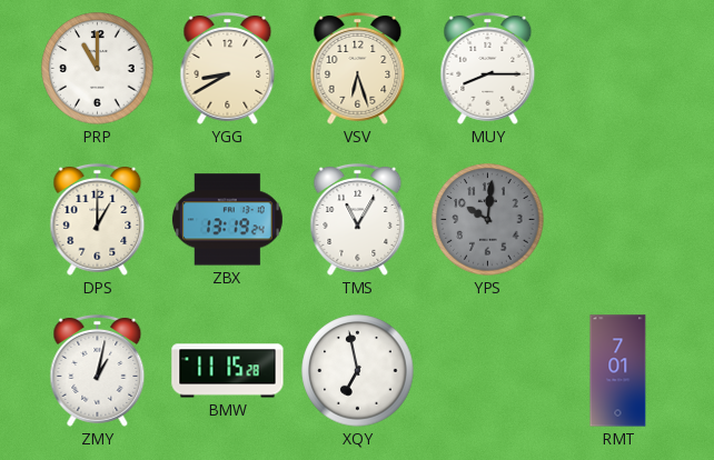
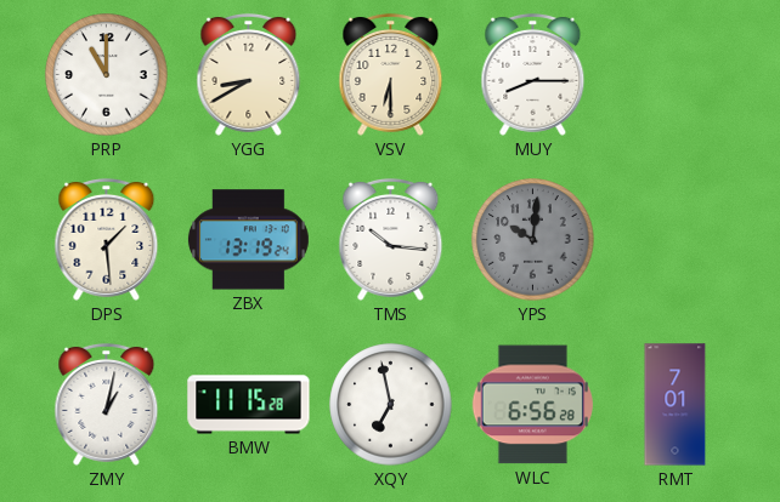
VSV: 6:27 -> 6:30
DPS: 1:00 -> 1:29
TMS: 11:05 -> 10:16
WLC: none -> 6:56
